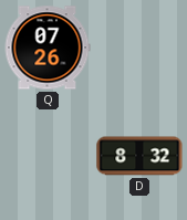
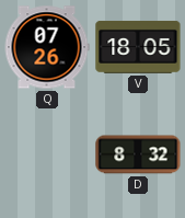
V: none -> 18:05
